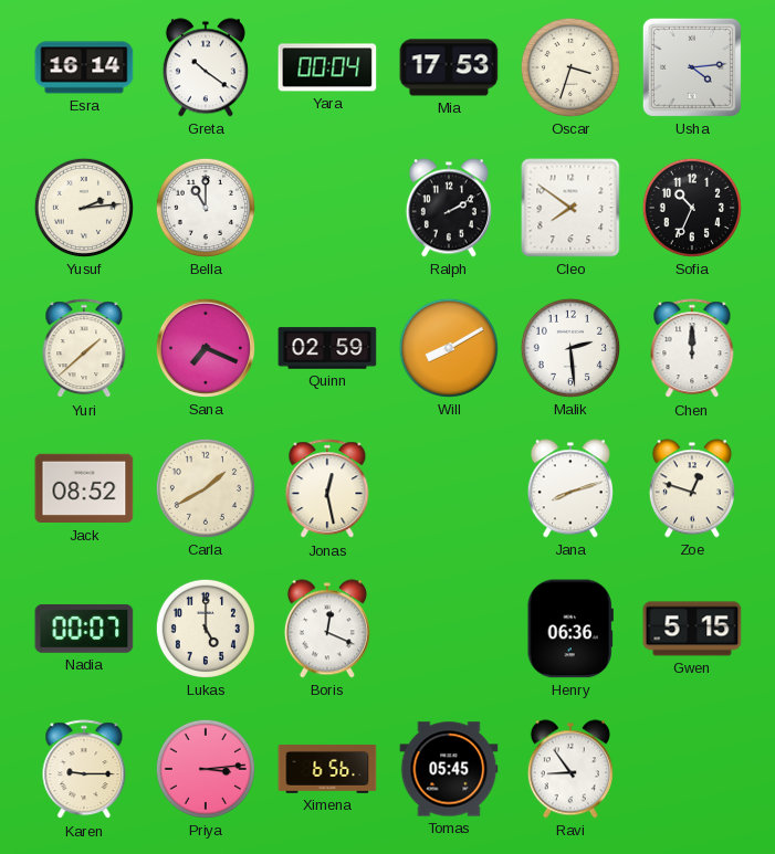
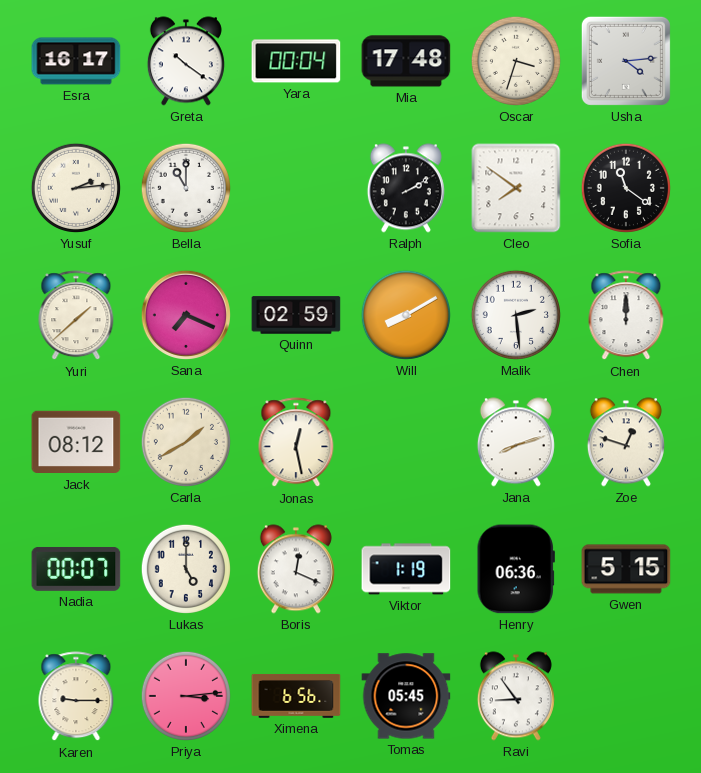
Esra: 16:14 -> 16:17
Mia: 17:53 -> 17:48
Sofia: 10:34 -> 11:21
Jack: 08:52 -> 08:12
Viktor: none -> 1:19
